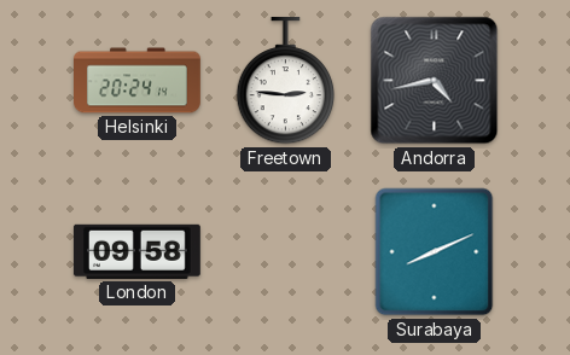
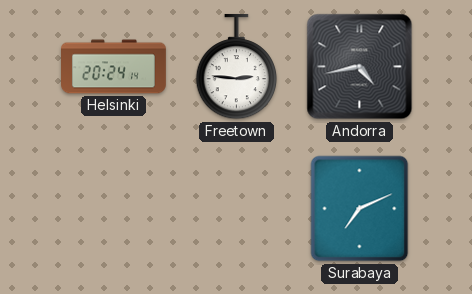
London: 09:58 -> none
Surabaya: 8:11 -> 7:11
